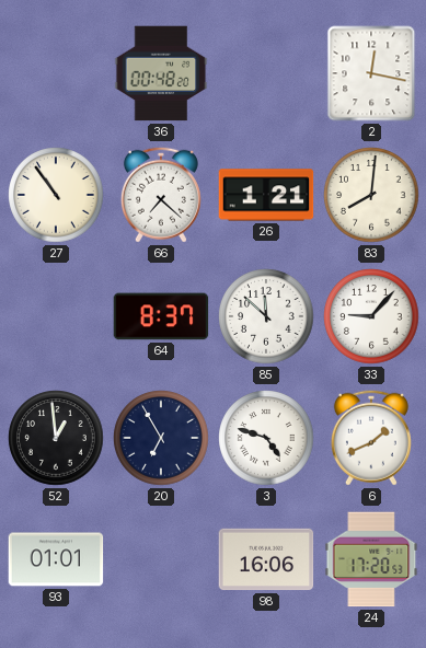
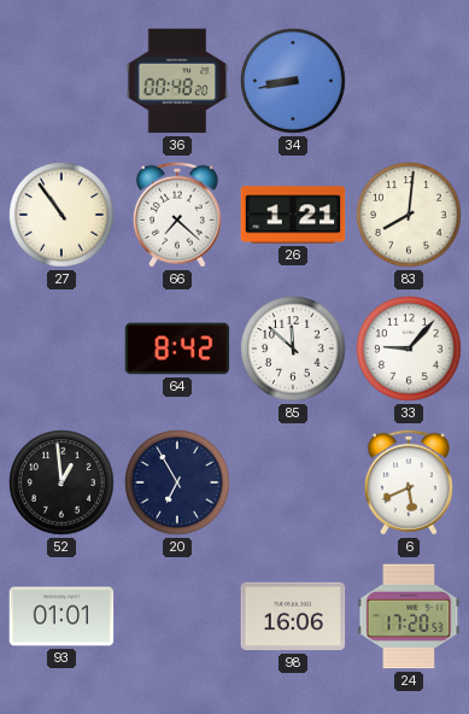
34: none -> 8:43
2: 12:17 -> none
64: 8:37 -> 8:42
3: 4:48 -> none
6: 1:41 -> 5:41
